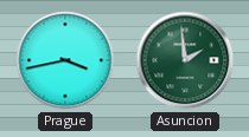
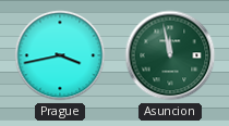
Asuncion: 1:59 -> 11:58
